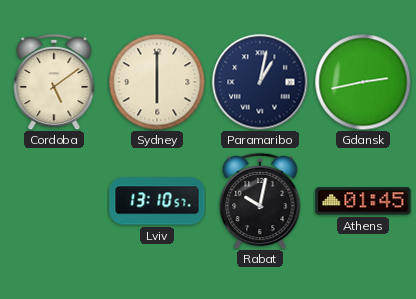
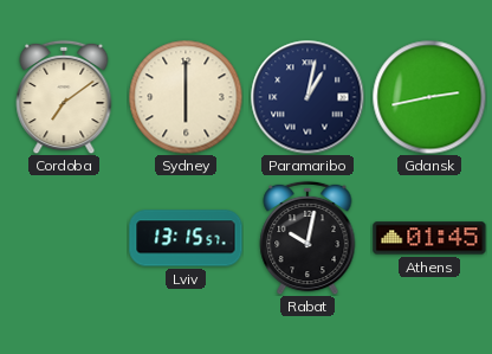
Cordoba: 5:09 -> 7:09
Lviv: 13:10 -> 13:15
